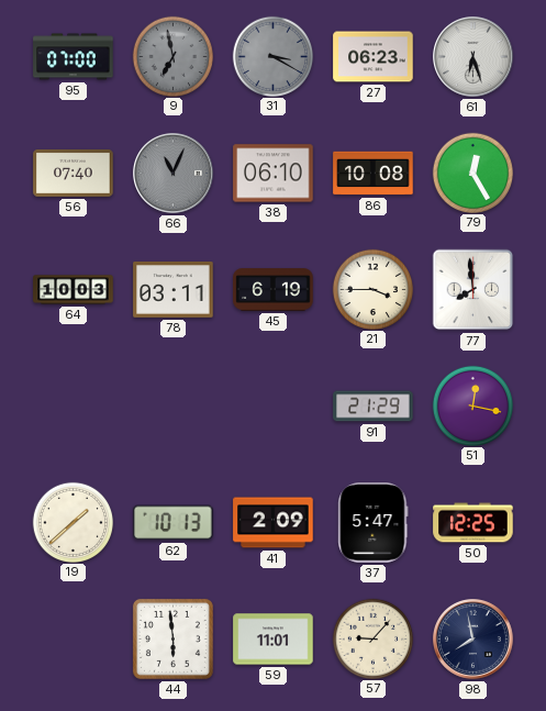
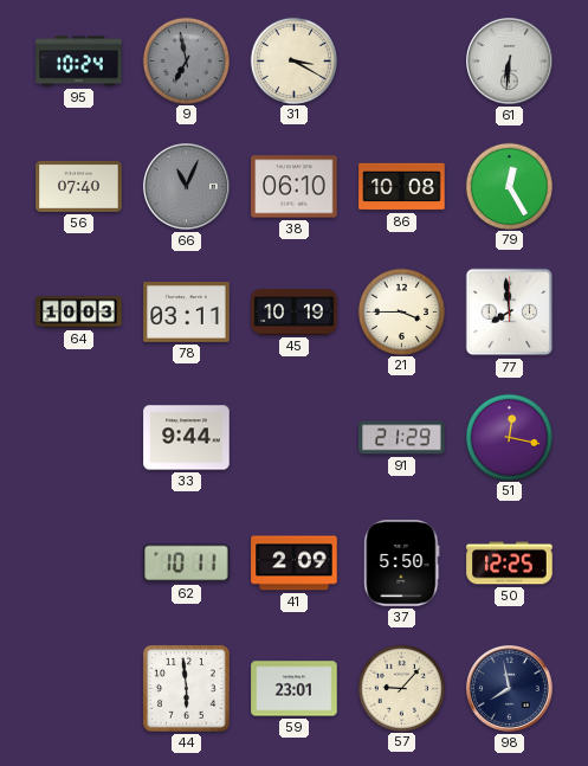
95: 07:00 -> 10:24
31 dial: grey -> cream
27: 06:23 -> none
61: 6:27 -> 6:31
45: 6:19 -> 10:19
33: none -> 9:44
19: 1:38 -> none
62: 10:13 -> 10:11
37: 5:47 -> 5:50
59: 11:01 -> 23:01
